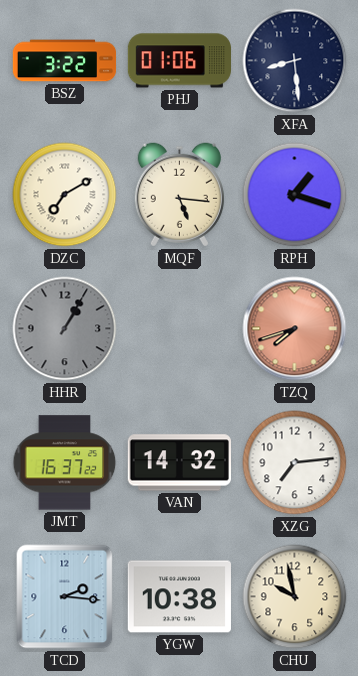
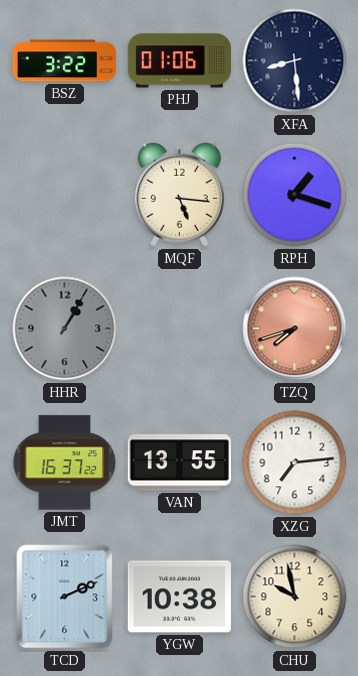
DZC: 7:10 -> none
VAN: 14:32 -> 13:55
TCD: 2:16 -> 2:11
